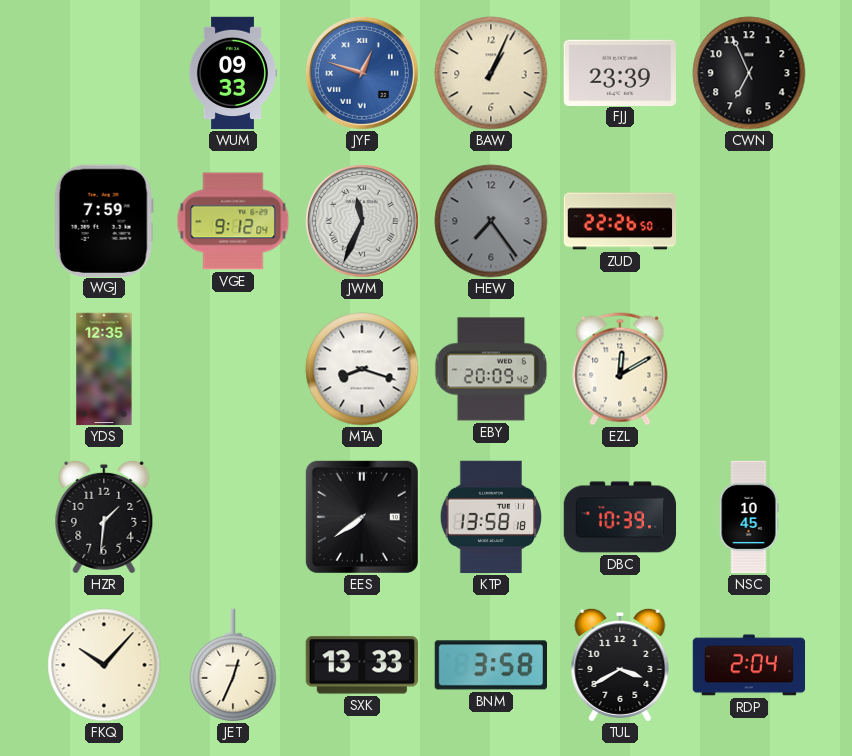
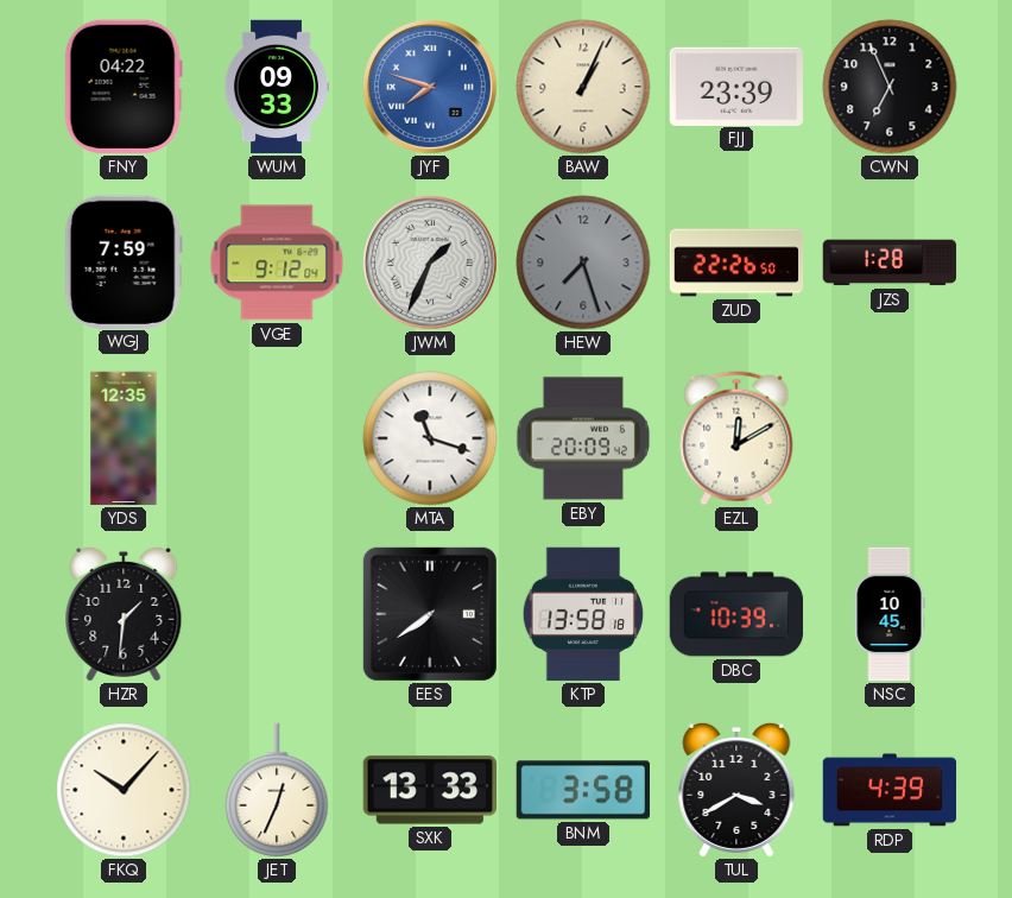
FNY: none -> 04:22
JYF: 12:48 -> 7:48
JWM: 11:34 -> 1:34
HEW: 7:24 -> 7:27
JZS: none -> 1:28
MTA: 8:18 -> 11:18
RDP: 2:04 -> 4:39
